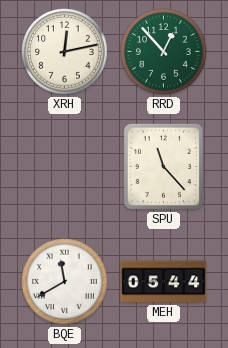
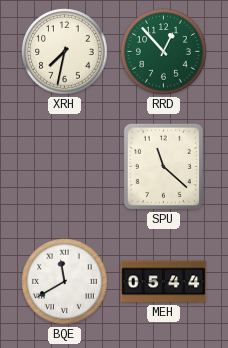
XRH: 12:13 -> 7:32
SPU: 11:23 -> 11:22
